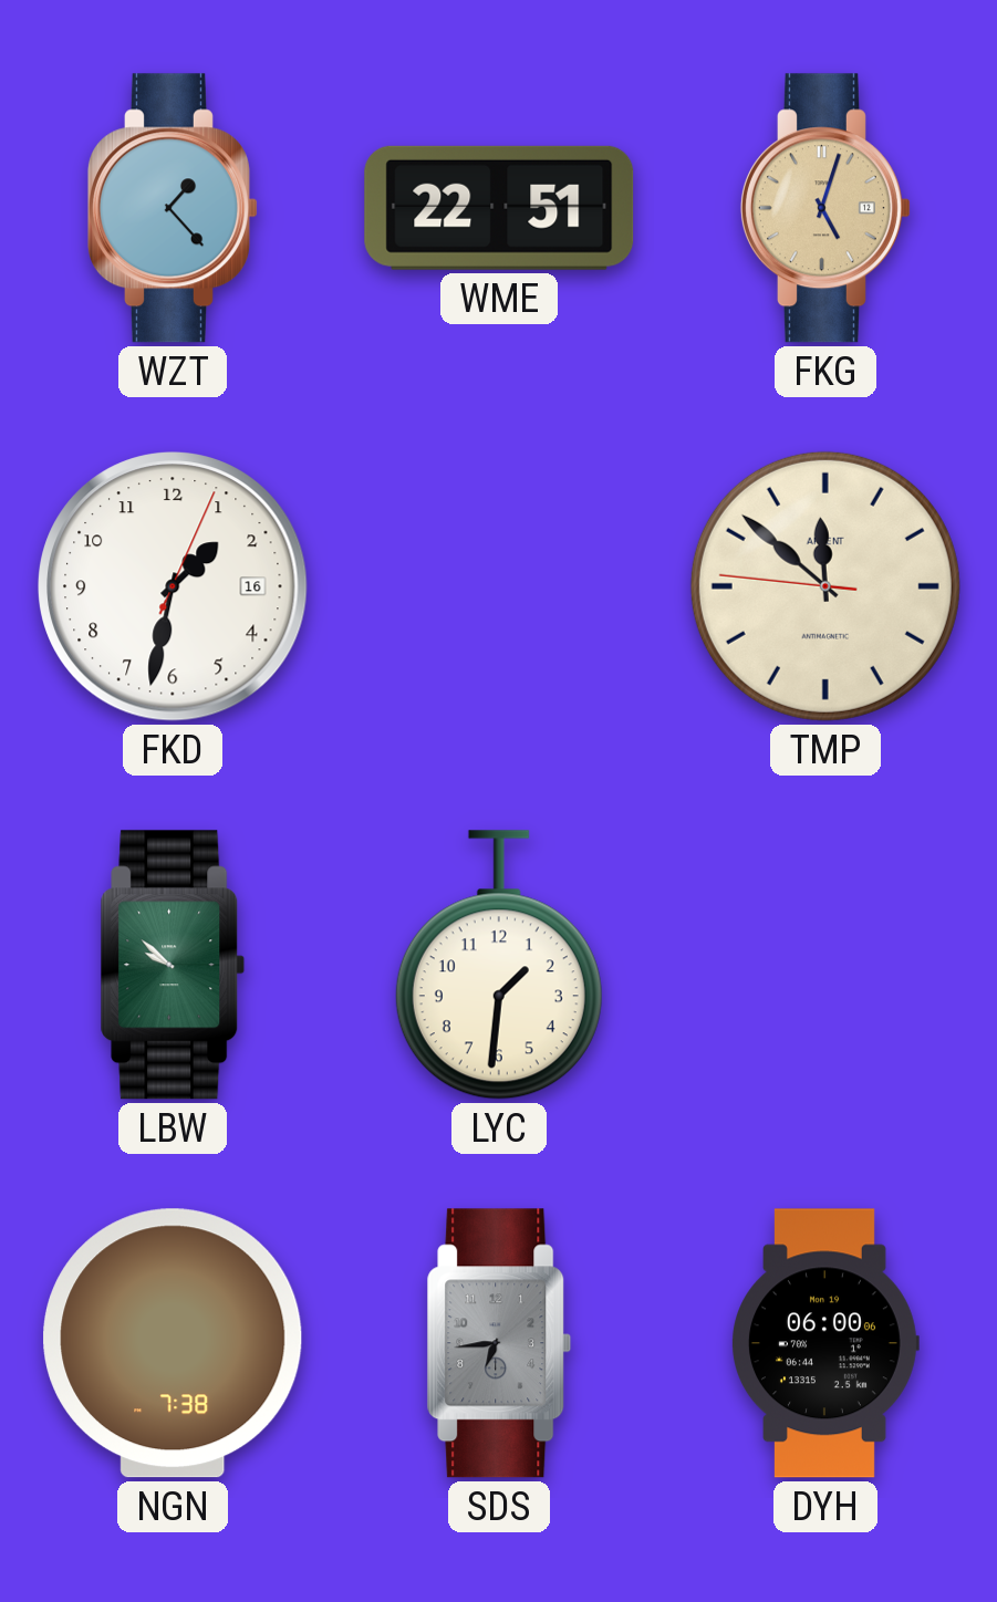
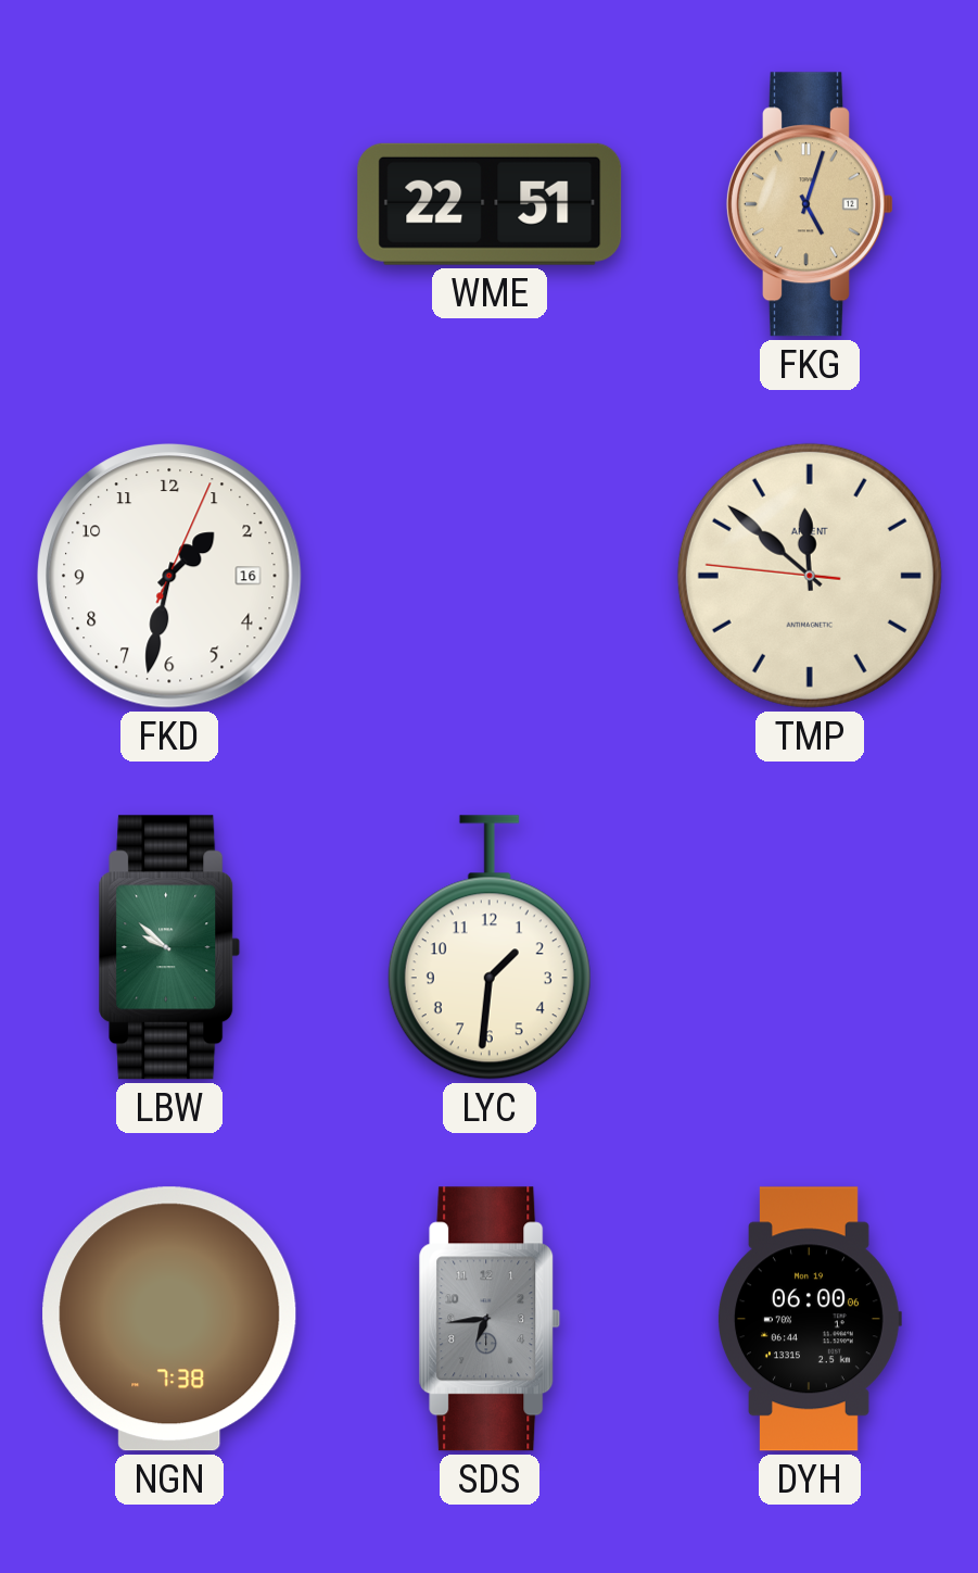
WZT: 1:23 -> none
